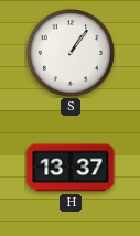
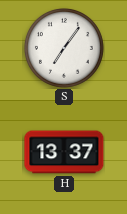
S: 1:06 -> 7:06
